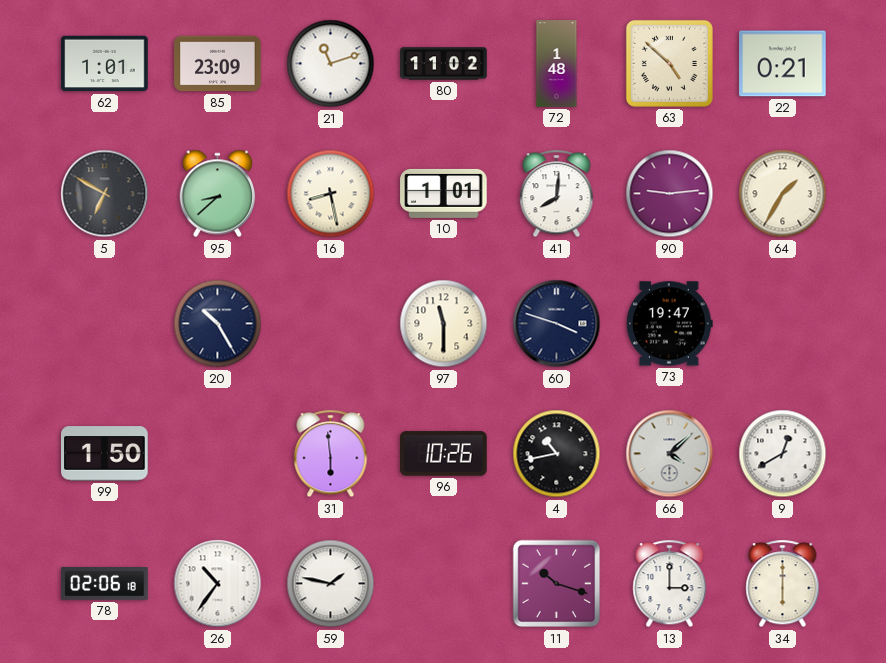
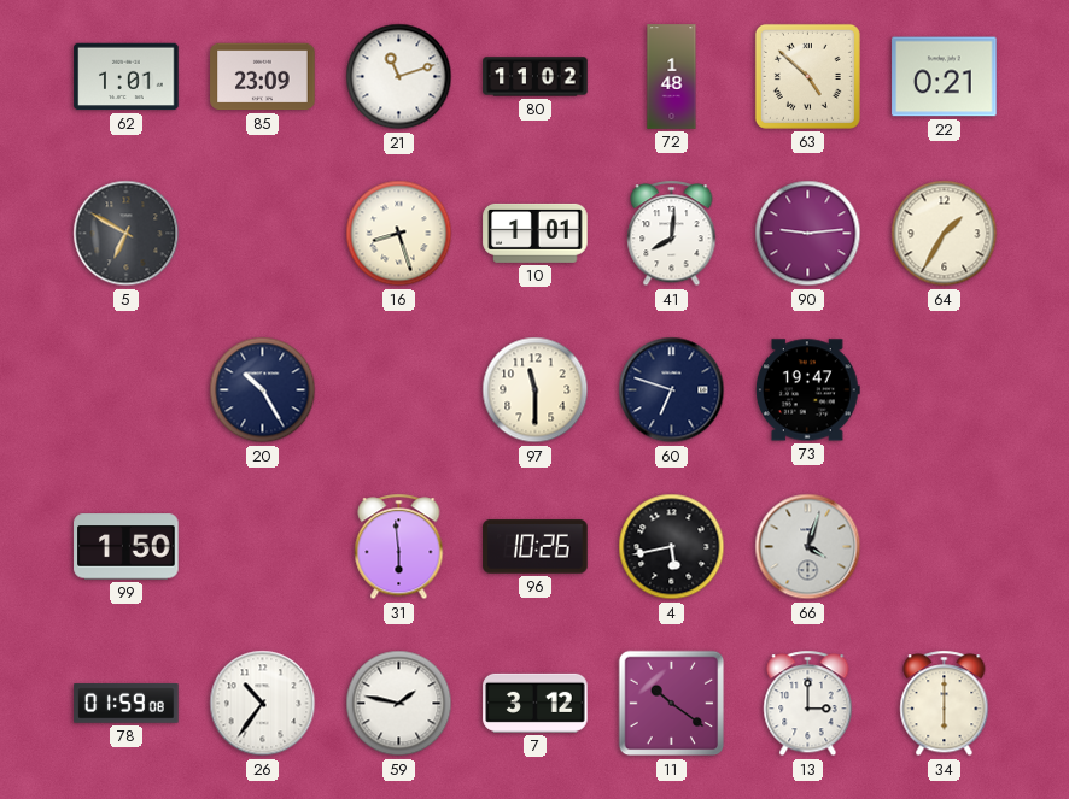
95: 8:38 -> none
16: 8:28 -> 8:27
60: 3:48 -> 6:48
4: 10:43 -> 5:43
66: 4:08 -> 4:03
9: 12:40 -> none
78: 02:06 -> 01:59
7: none -> 3:12
11: 10:18 -> 10:21
